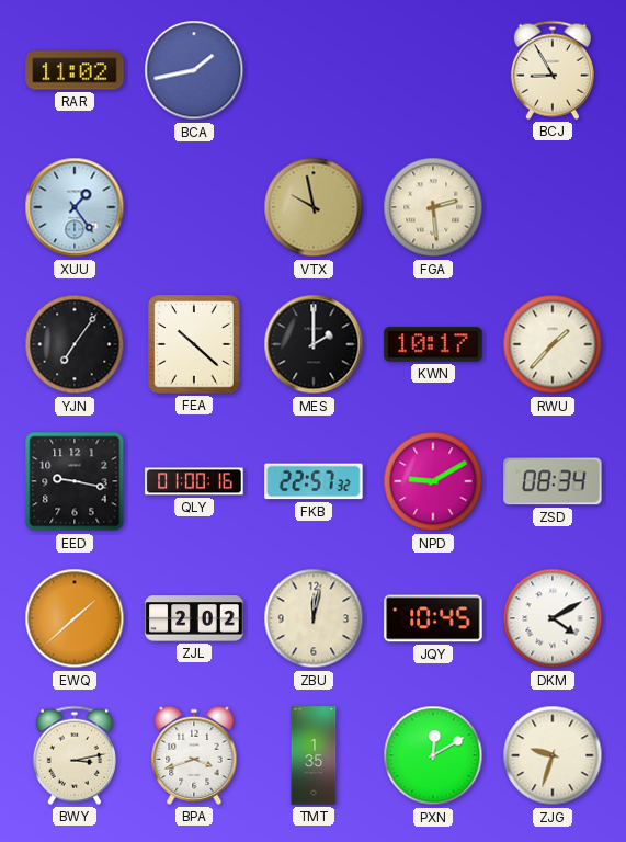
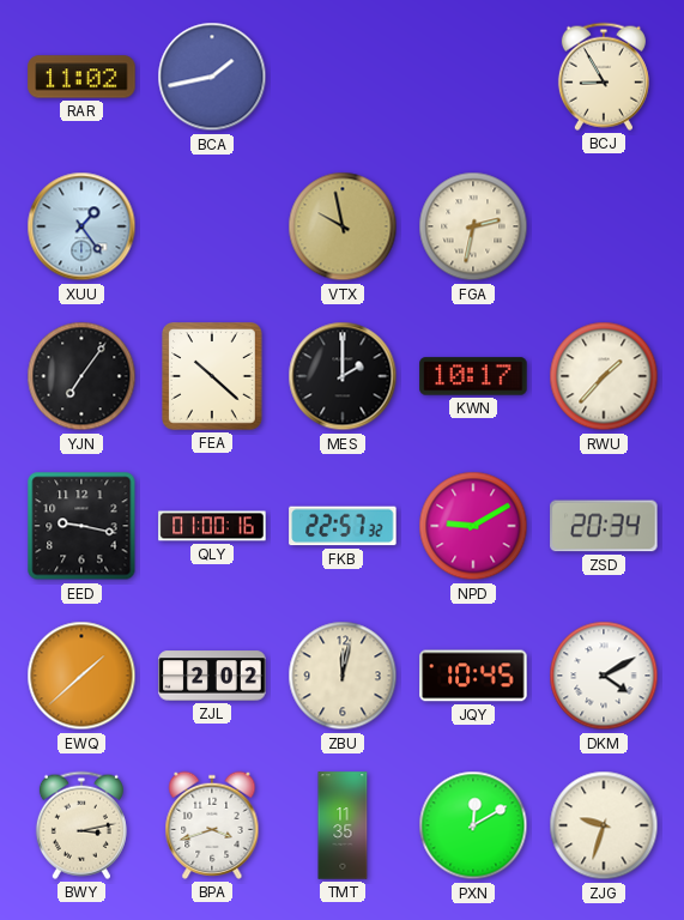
FGA: 2:29 -> 2:32
ZSD: 08:34 -> 20:34
TMT: 1:35 -> 11:35
